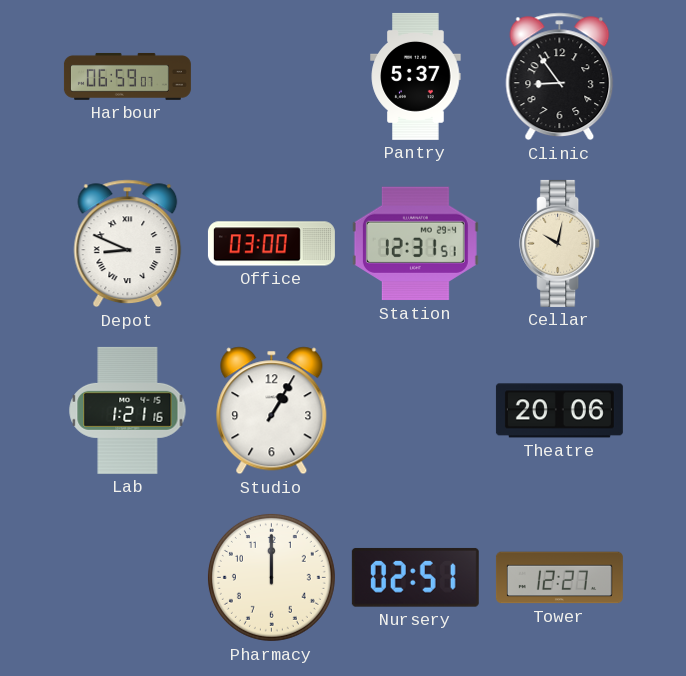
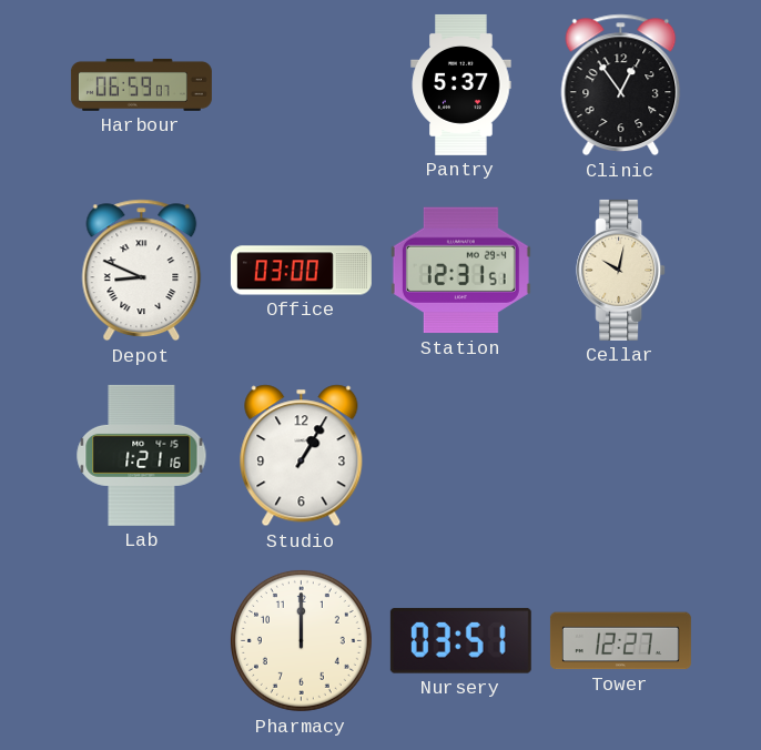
Clinic: 8:54 -> 12:54
Theatre: 20:06 -> none
Nursery: 02:51 -> 03:51
